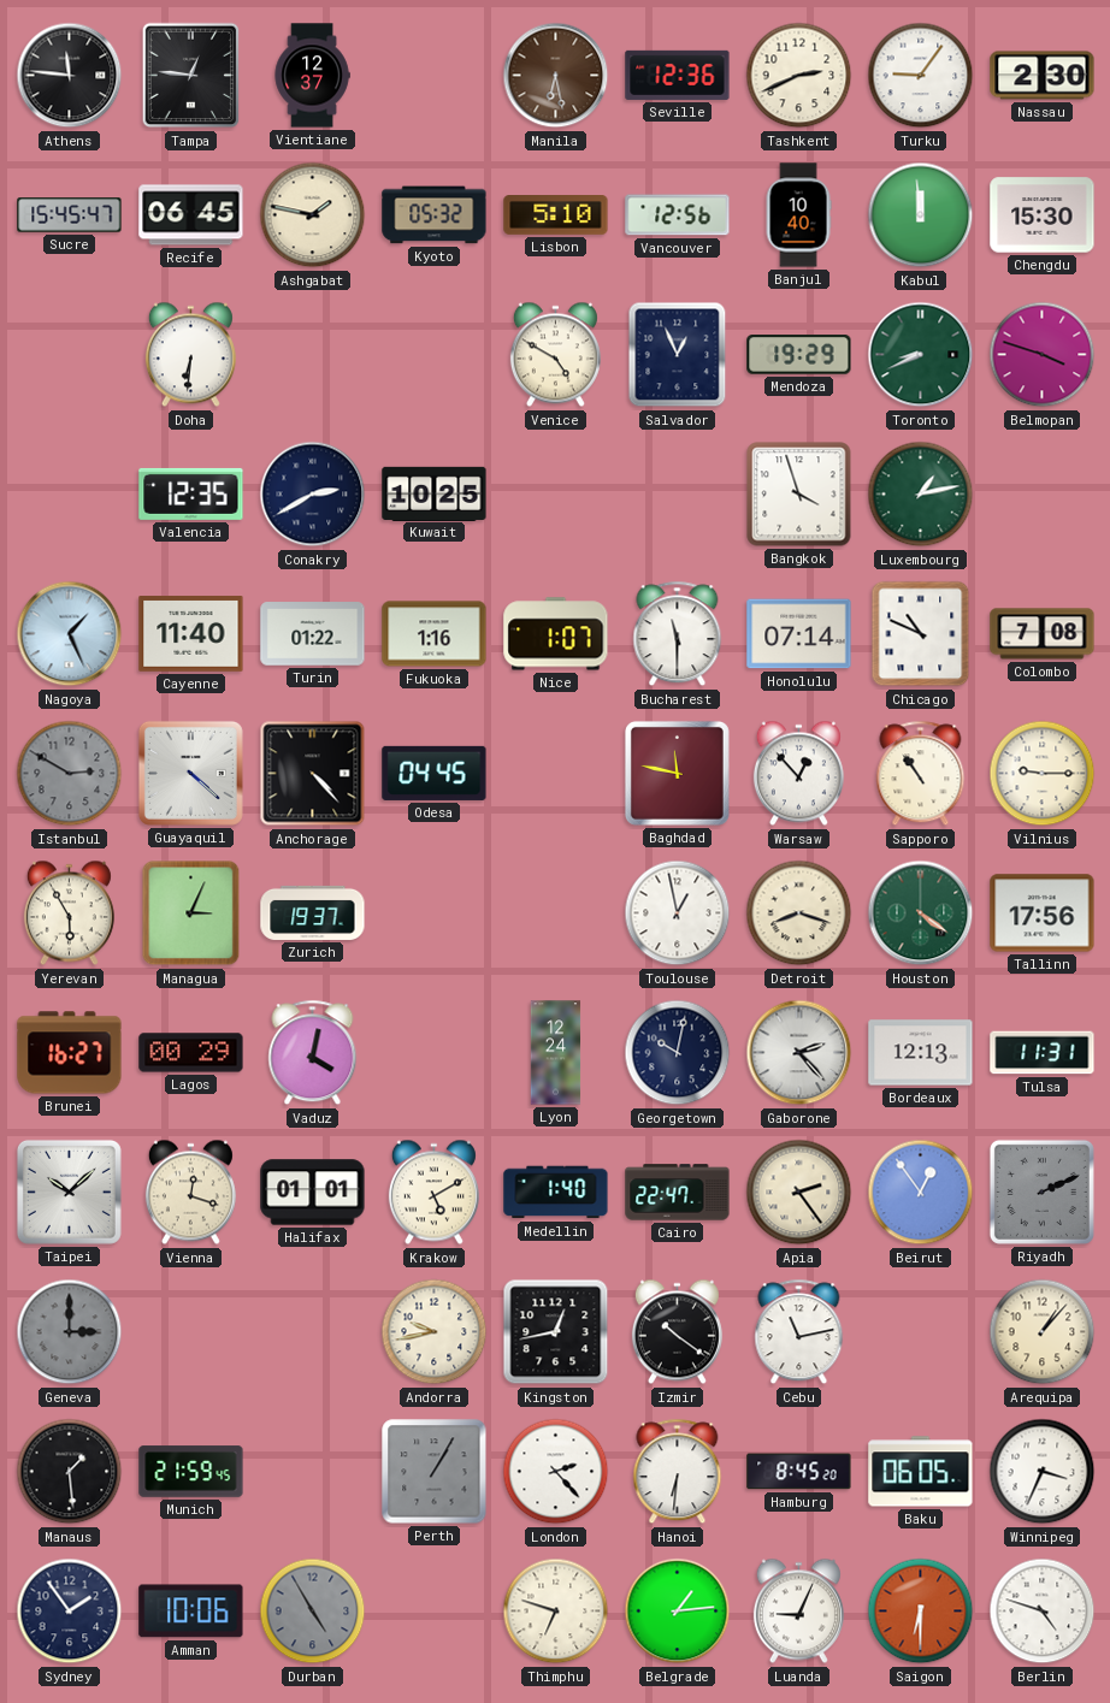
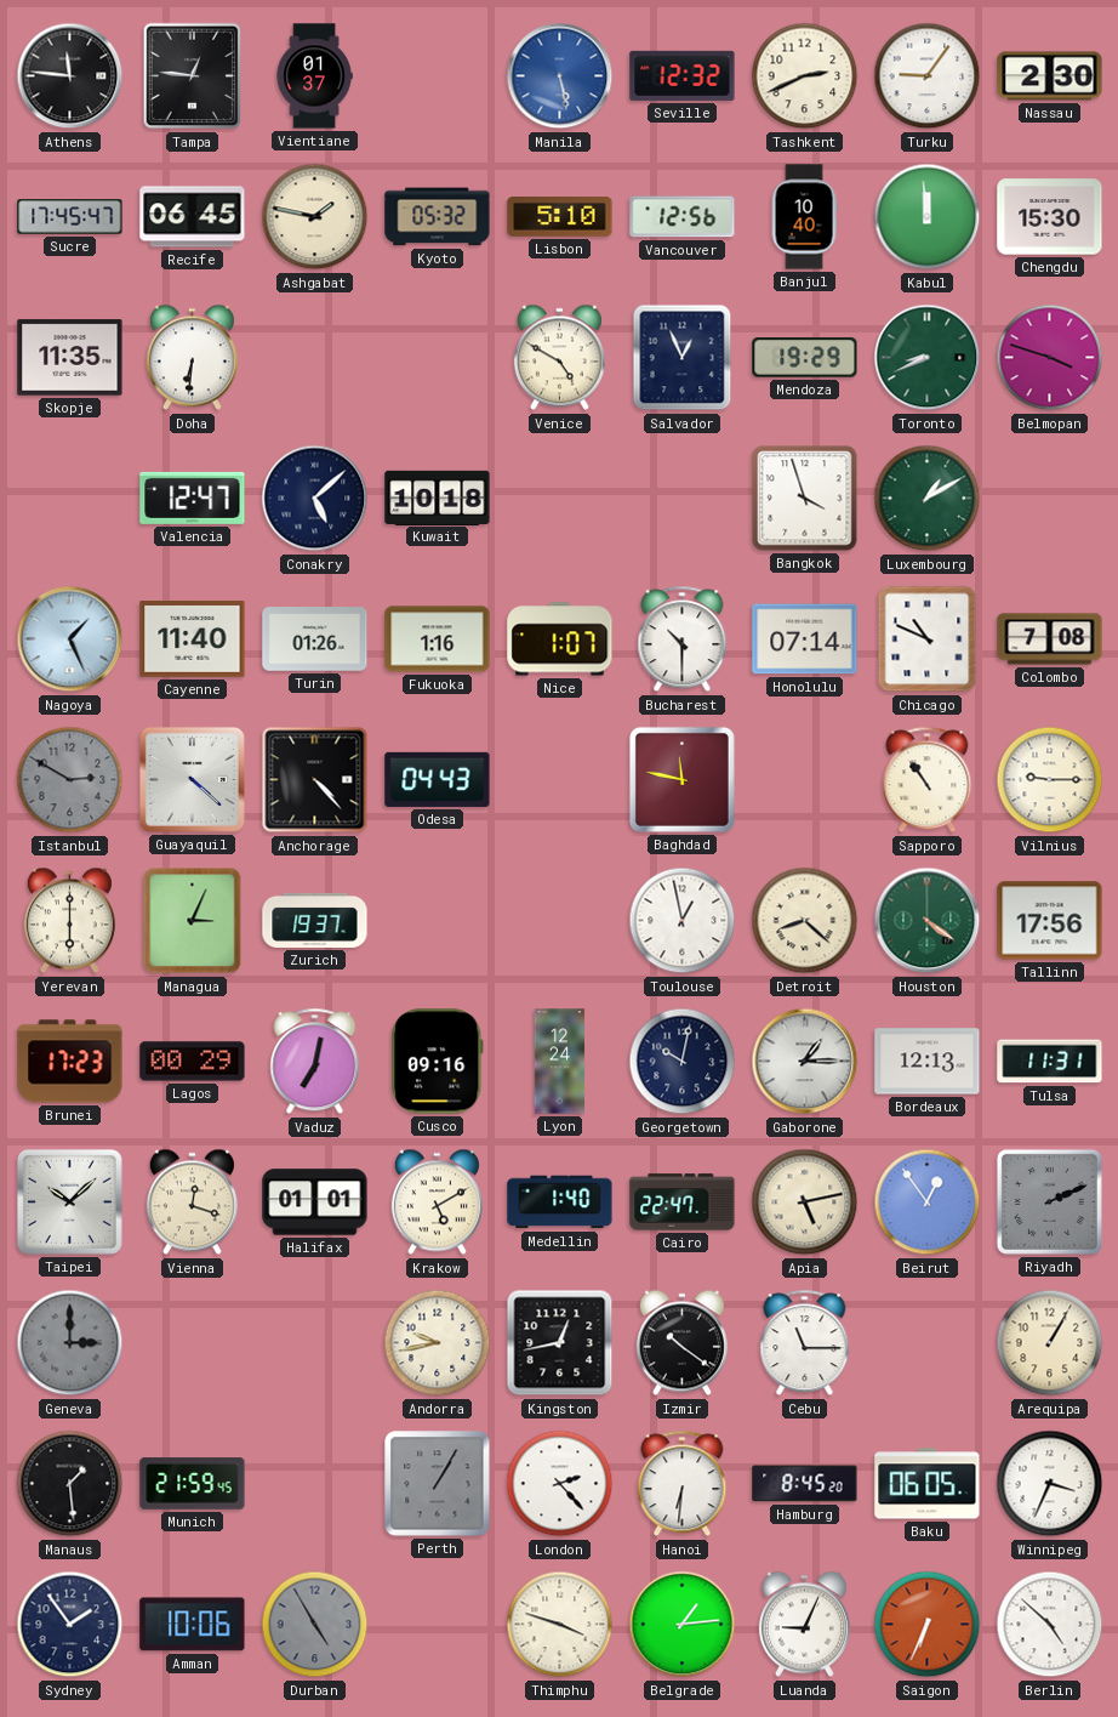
Vientiane: 12:37 -> 01:37
Manila: 6:28 -> 5:28
Manila dial: brown -> blue
Seville: 12:36 -> 12:32
Sucre: 15:45 -> 17:45
Skopje: none -> 11:35
Valencia: 12:35 -> 12:47
Conakry: 2:40 -> 5:08
Kuwait: 10:25 -> 10:18
Luxembourg: 1:13 -> 1:10
Turin: 01:22 -> 01:26
Bucharest: 11:30 -> 10:30
Odesa: 04:45 -> 04:43
Warsaw: 12:53 -> none
Yerevan: 5:55 -> 6:00
Detroit: 8:18 -> 8:22
Brunei: 16:27 -> 17:23
Vaduz: 4:02 -> 7:02
Cusco: none -> 09:16
Gaborone: 2:23 -> 1:15
Apia: 2:24 -> 5:13
Cebu: 11:13 -> 11:15
Arequipa: 1:07 -> 1:05
Thimphu: 6:48 -> 3:48
Saigon: 6:30 -> 6:34
Berlin: 4:48 -> 4:52
